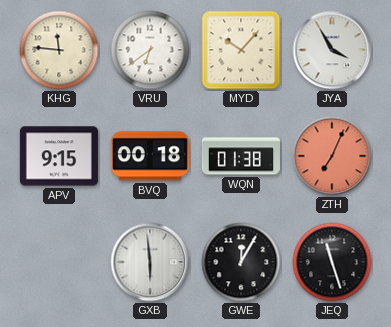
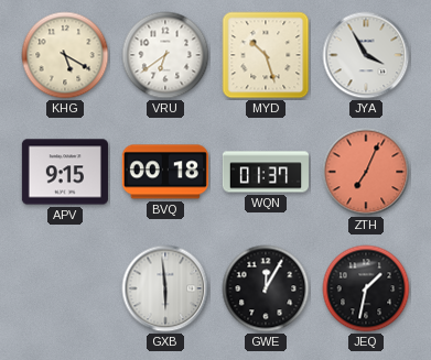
KHG: 11:46 -> 5:20
MYD: 10:07 -> 10:27
WQN: 01:38 -> 01:37
JEQ: 11:27 -> 1:32
